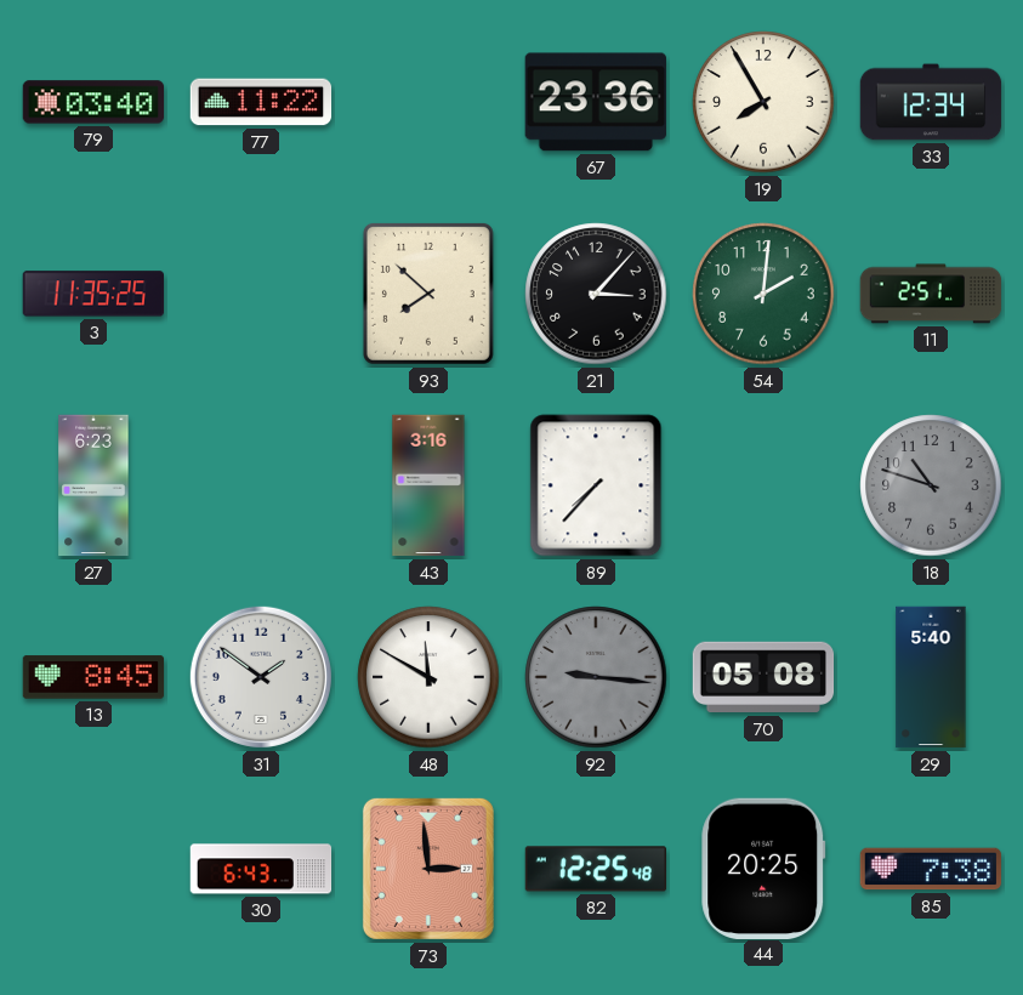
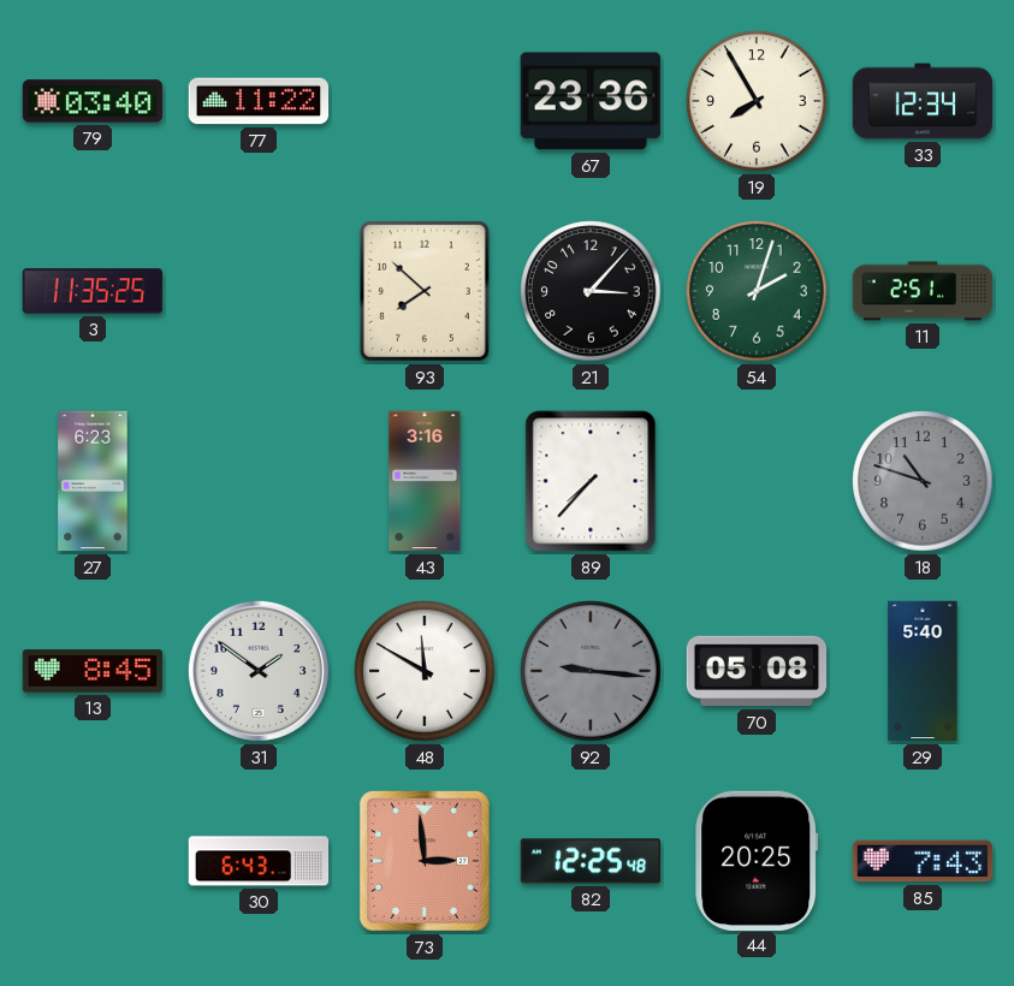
54: 2:01 -> 2:03
85: 7:38 -> 7:43
